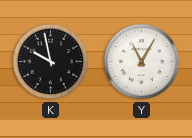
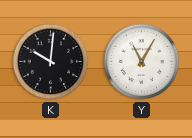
K: 9:58 -> 10:01
